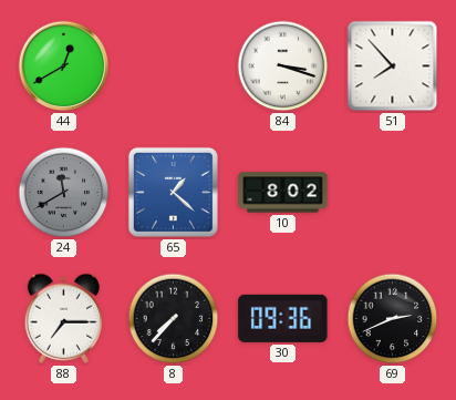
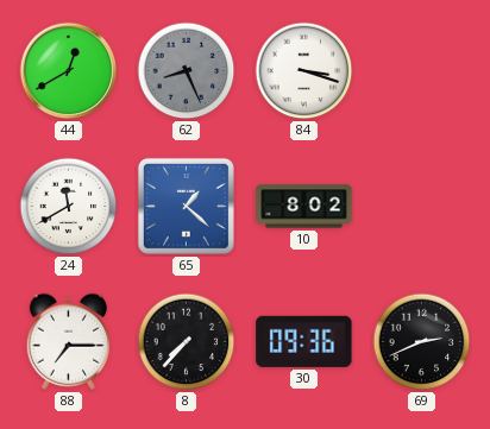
62: none -> 8:26
51: 7:53 -> none
24 dial: grey -> white
